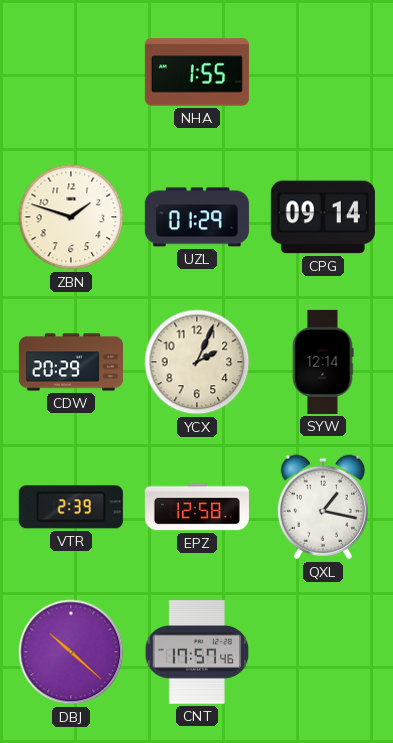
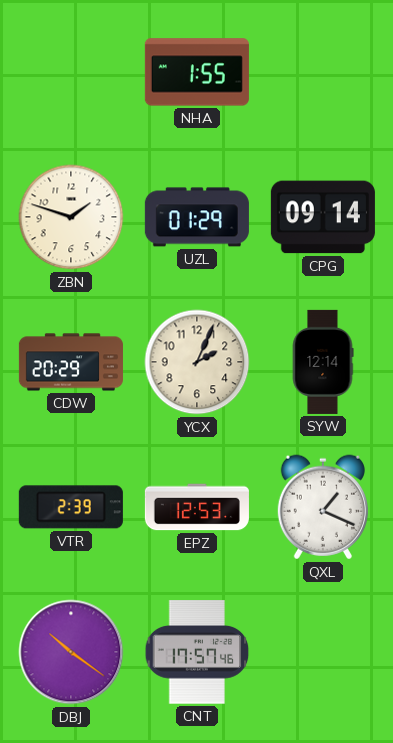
EPZ: 12:58 -> 12:53
QXL: 1:17 -> 1:19
DBJ: 10:22 -> 10:21
